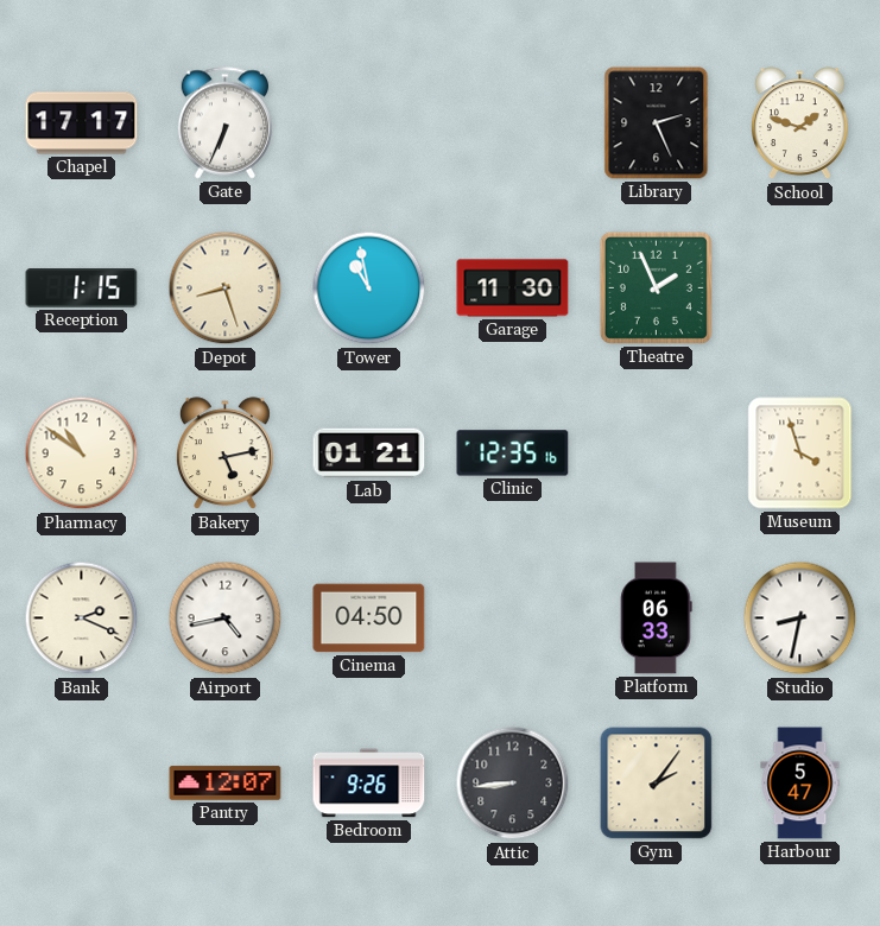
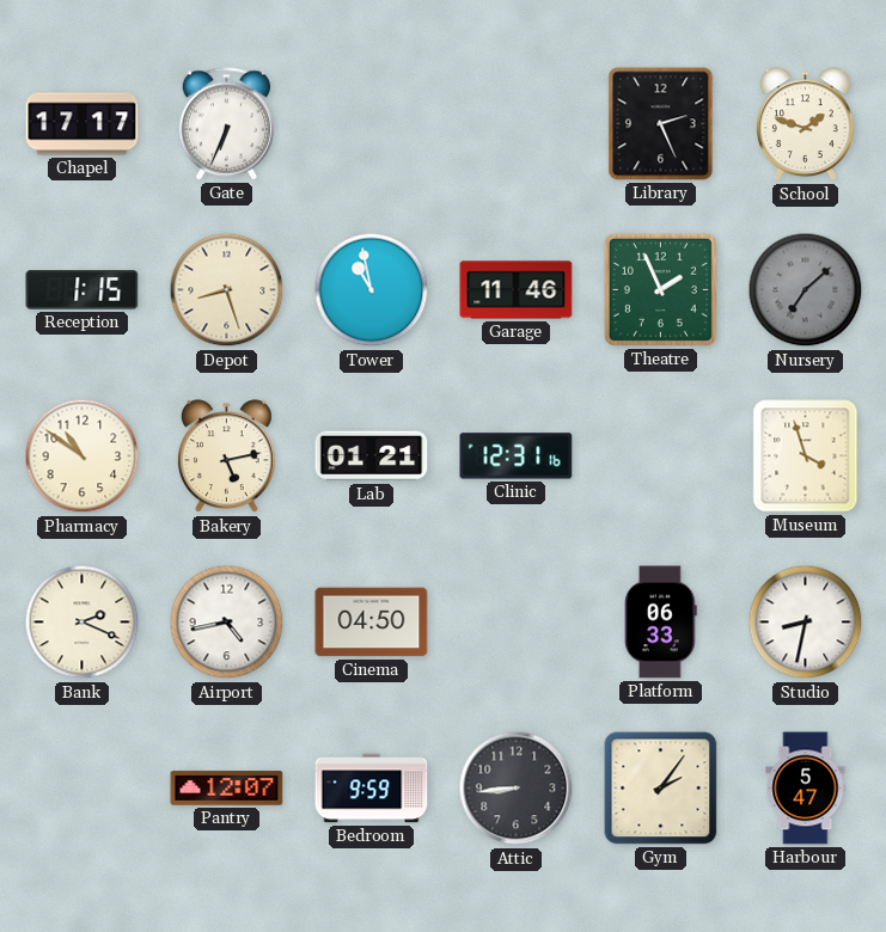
Garage: 11:30 -> 11:46
Nursery: none -> 7:08
Clinic: 12:35 -> 12:31
Bedroom: 9:26 -> 9:59
